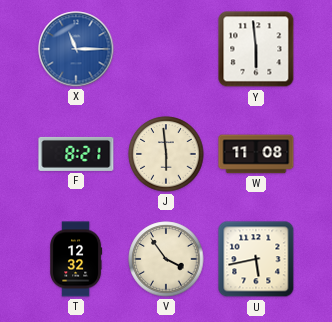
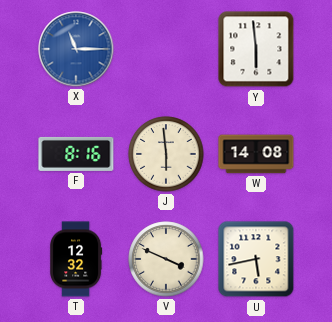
F: 8:21 -> 8:16
W: 11:08 -> 14:08
V: 3:54 -> 3:49
